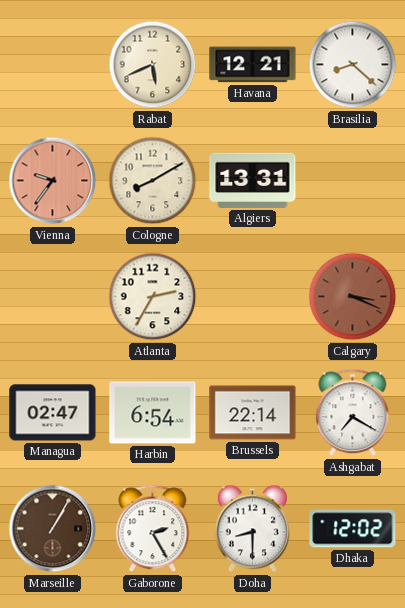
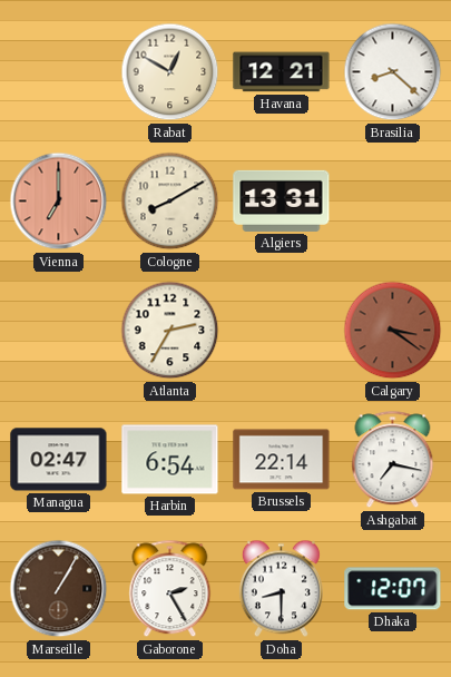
Rabat: 5:41 -> 12:50
Vienna: 9:36 -> 7:00
Calgary: 3:19 -> 3:21
Ashgabat: 7:20 -> 7:17
Dhaka: 12:02 -> 12:07
